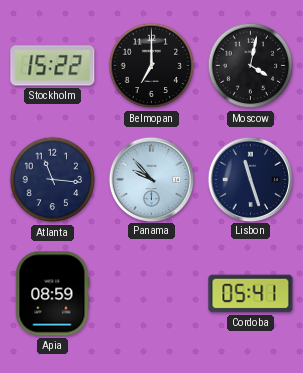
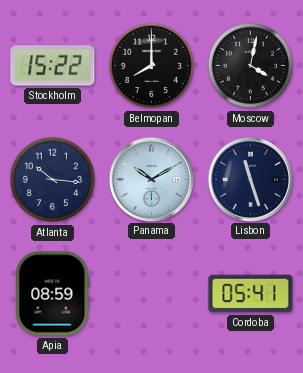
Belmopan: 7:00 -> 8:00
Atlanta: 11:16 -> 10:16
Panama: 9:53 -> 10:10
